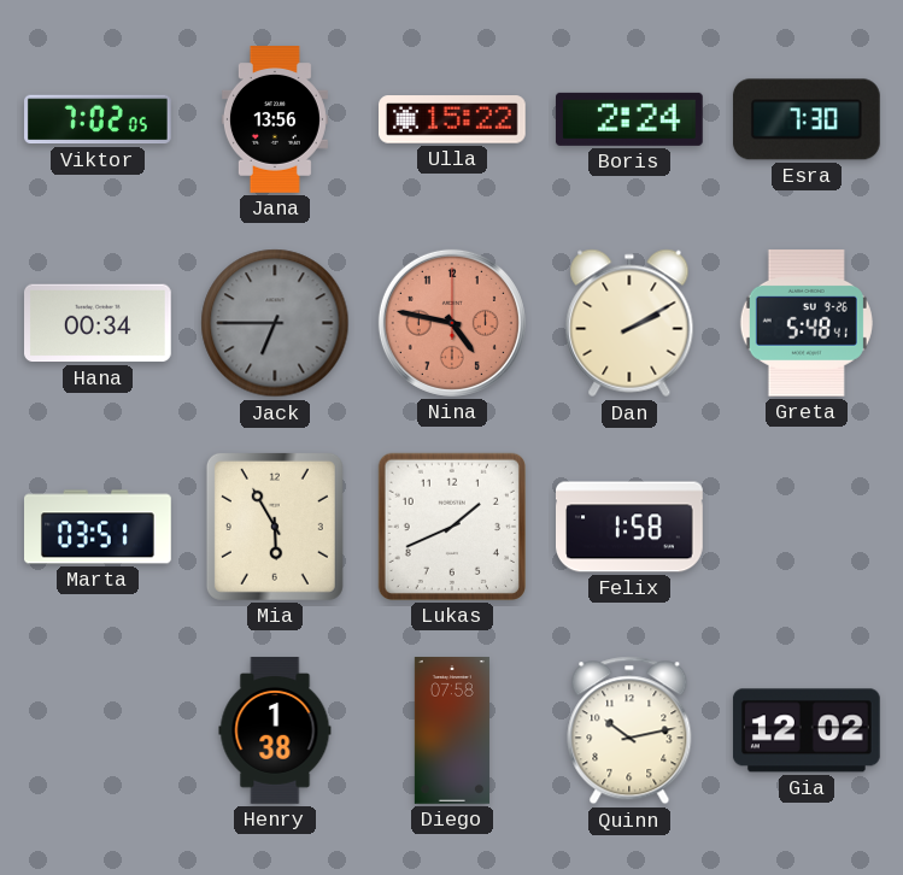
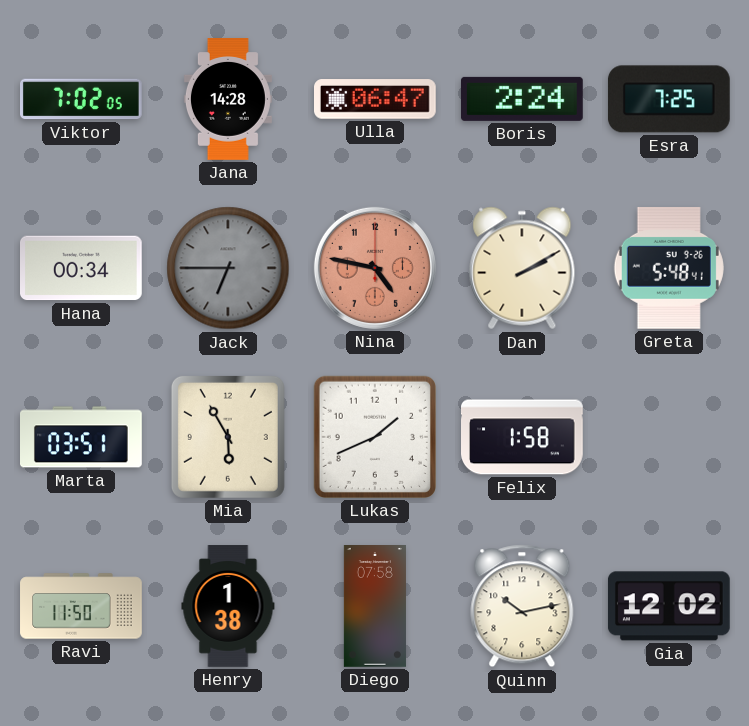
Jana: 13:56 -> 14:28
Ulla: 15:22 -> 06:47
Esra: 7:30 -> 7:25
Ravi: none -> 11:50
